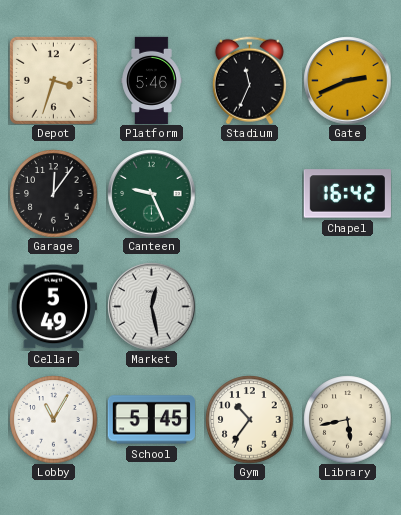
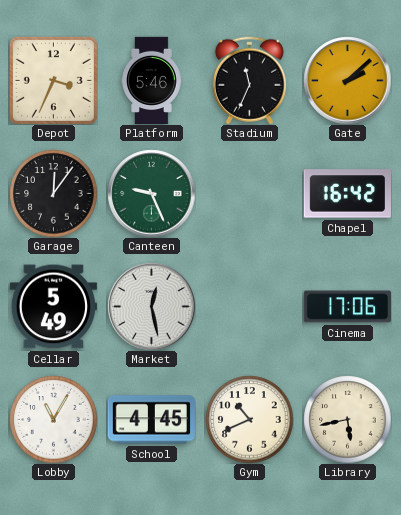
Depot: 3:33 -> 3:34
Gate: 2:41 -> 2:08
Cinema: none -> 17:06
School: 5:45 -> 4:45
Gym: 10:36 -> 10:41
